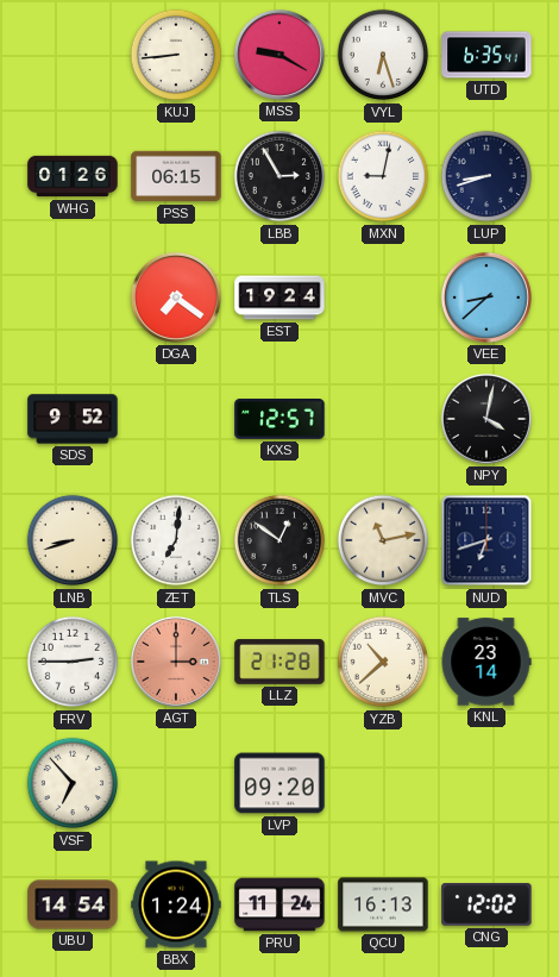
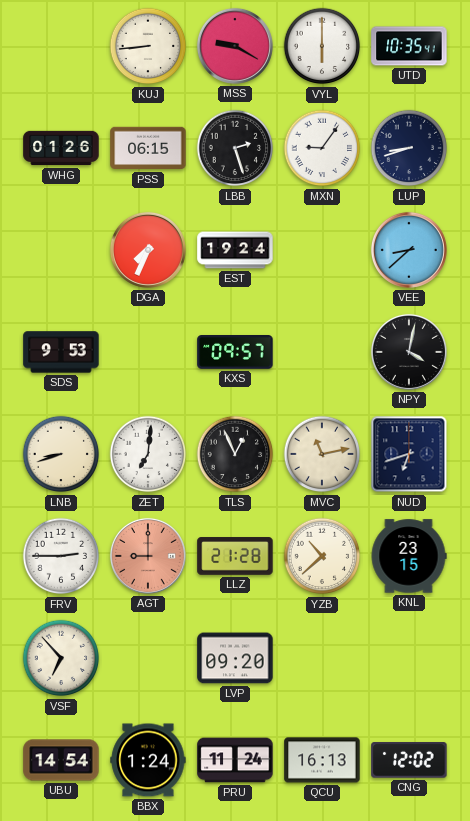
VYL: 6:27 -> 6:00
UTD: 6:35 -> 10:35
LBB: 2:55 -> 2:27
MXN: 9:02 -> 9:06
DGA: 7:21 -> 7:34
SDS: 9:52 -> 9:53
KXS: 12:57 -> 09:57
TLS: 12:51 -> 12:56
AGT: 3:00 -> 9:00
KNL: 23:14 -> 23:15
